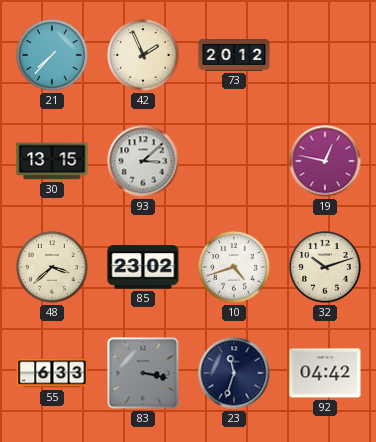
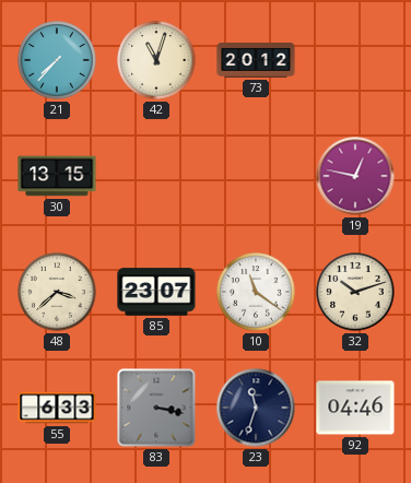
42: 1:56 -> 11:03
93: 3:08 -> none
85: 23:02 -> 23:07
10: 4:42 -> 11:21
92: 04:42 -> 04:46
